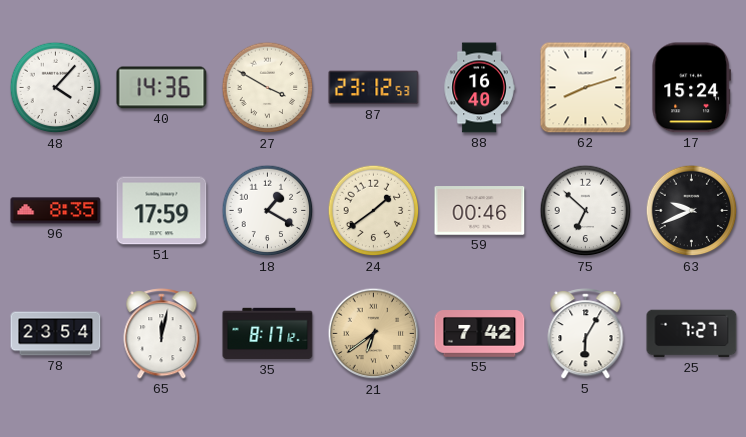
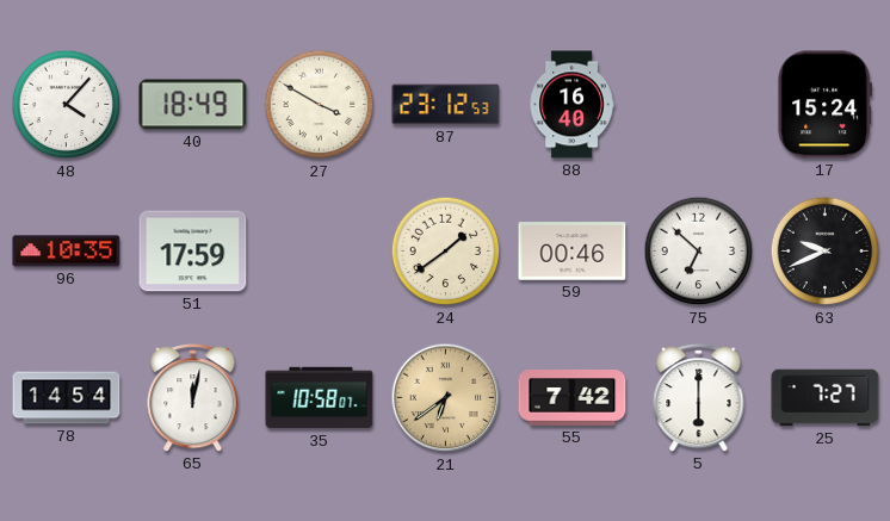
40: 14:36 -> 18:49
62: 8:12 -> none
96: 8:35 -> 10:35
18: 1:20 -> none
78: 23:54 -> 14:54
35: 8:17 -> 10:58
5: 6:05 -> 6:00
